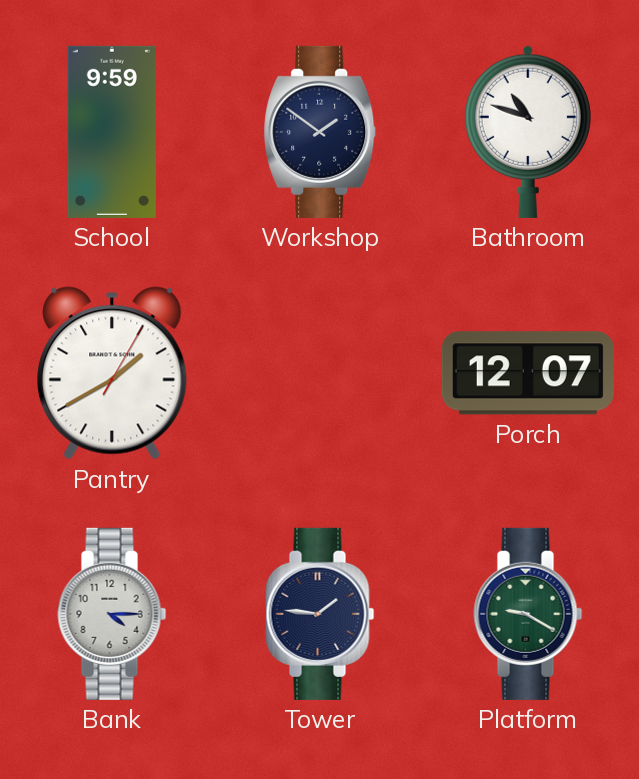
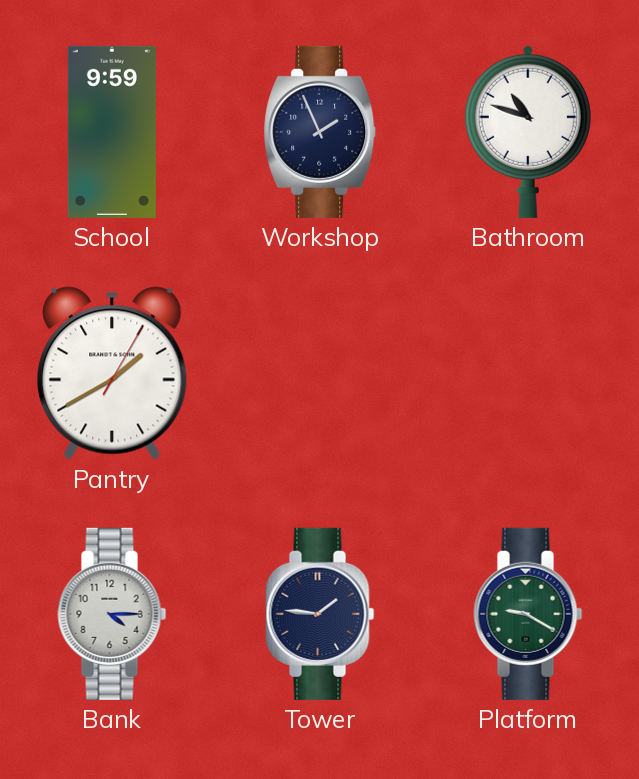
Workshop: 1:51 -> 1:56
Porch: 12:07 -> none
